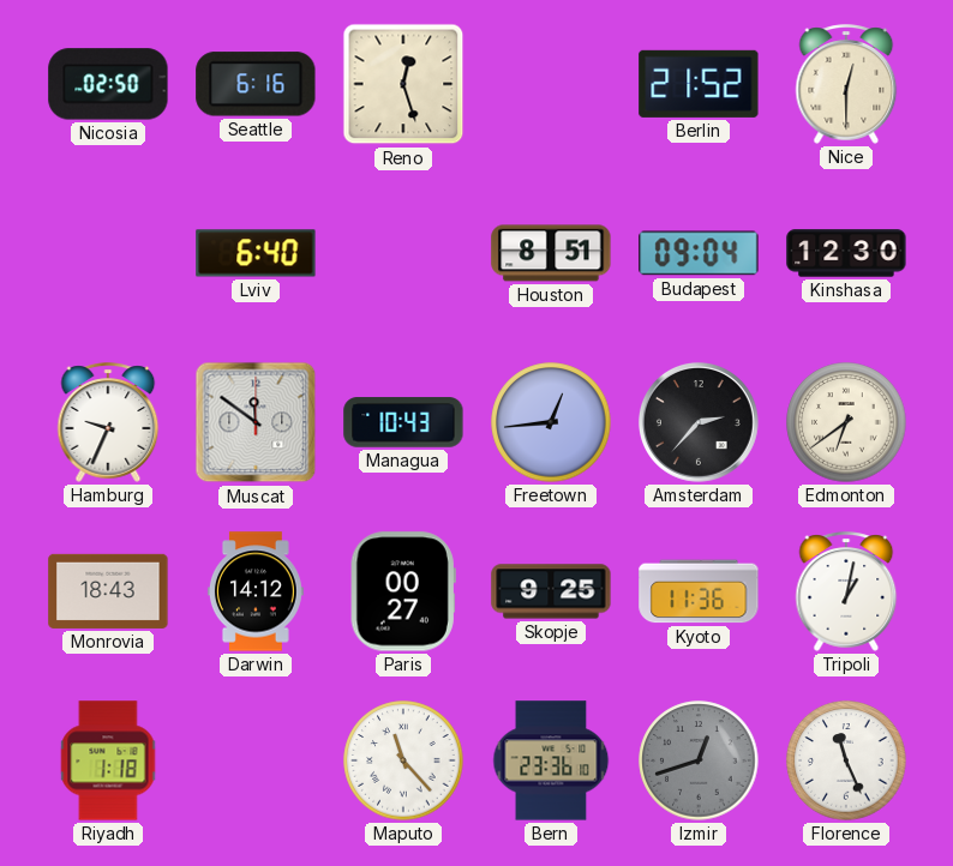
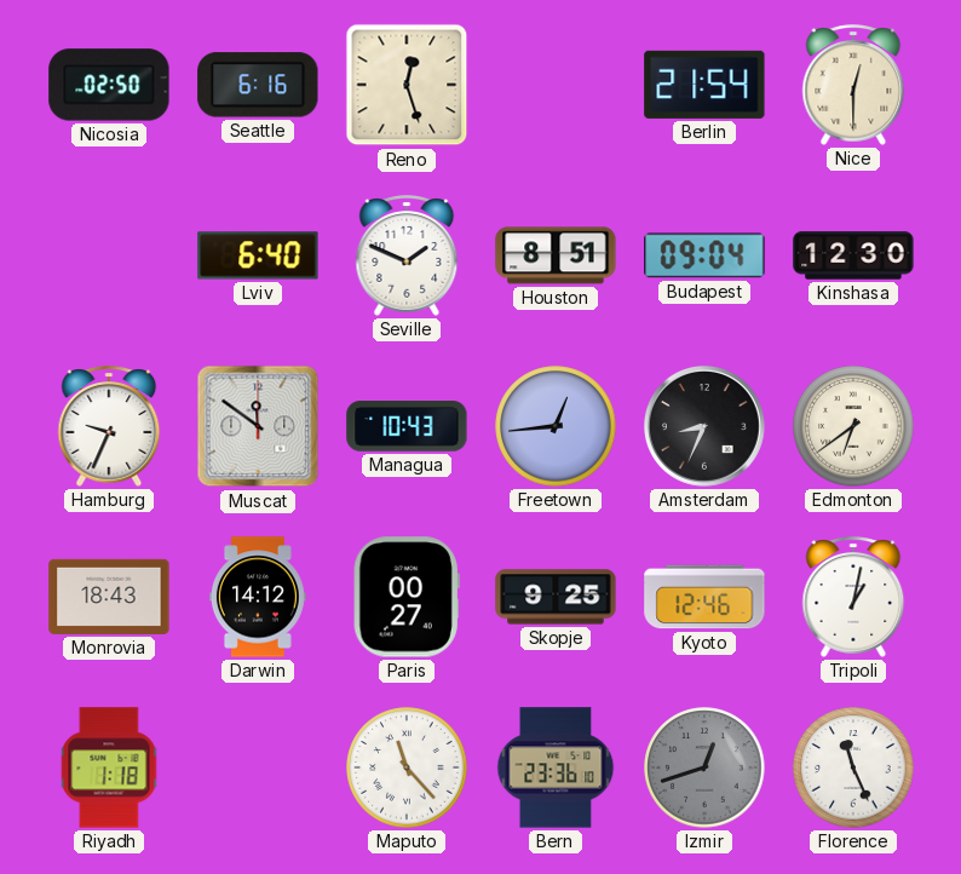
Berlin: 21:52 -> 21:54
Seville: none -> 1:49
Amsterdam: 2:37 -> 8:34
Kyoto: 11:36 -> 12:46
